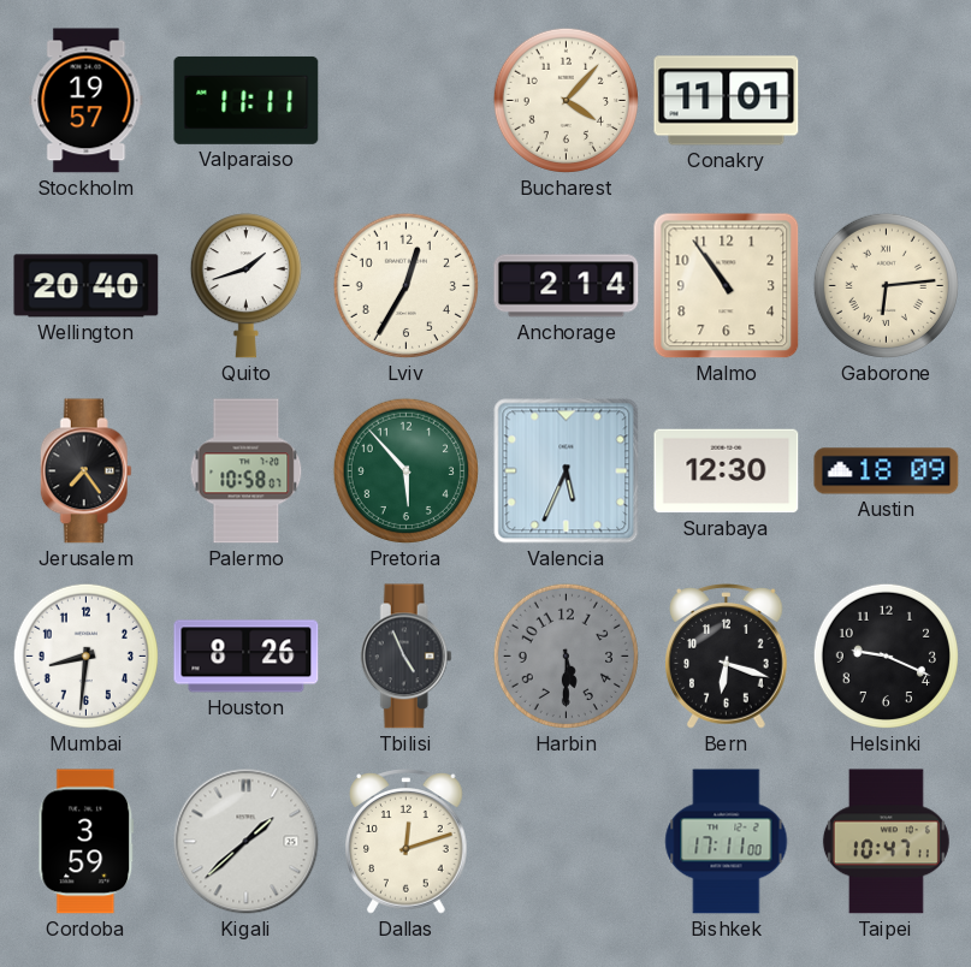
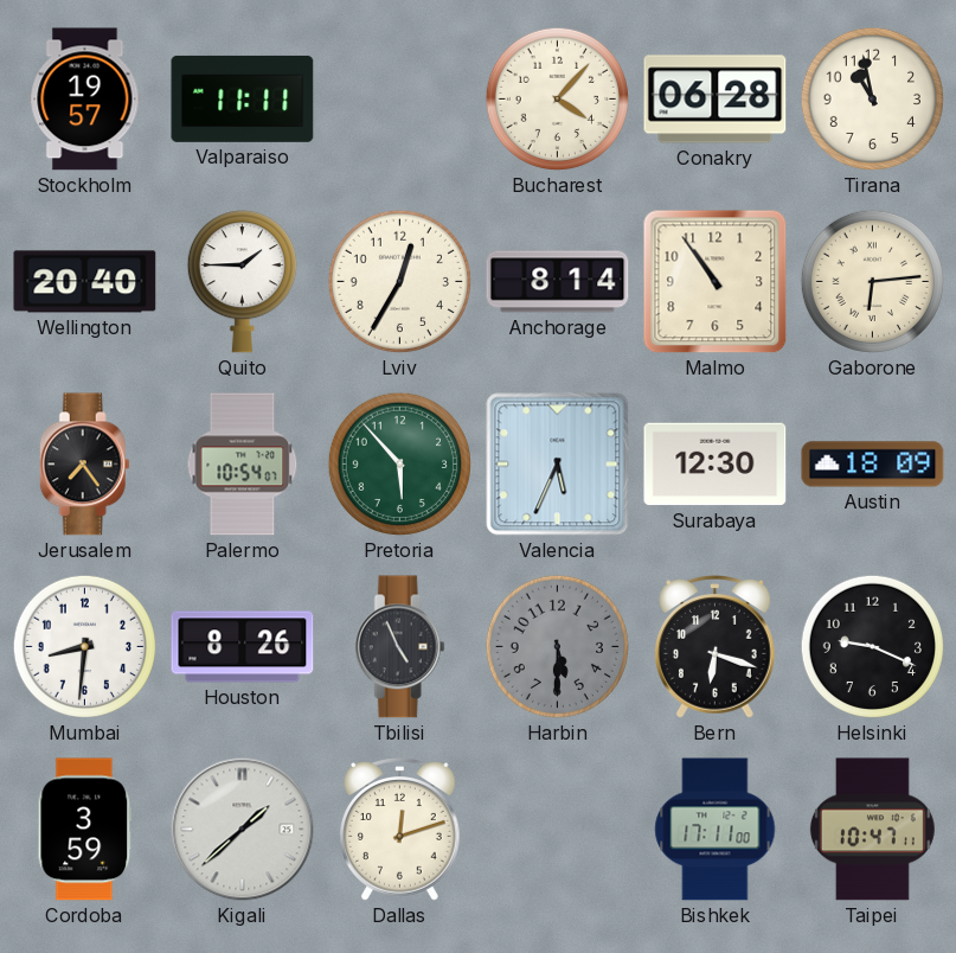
Conakry: 11:01 -> 06:28
Tirana: none -> 10:58
Quito: 1:42 -> 1:45
Anchorage: 2:14 -> 8:14
Palermo: 10:58 -> 10:54
